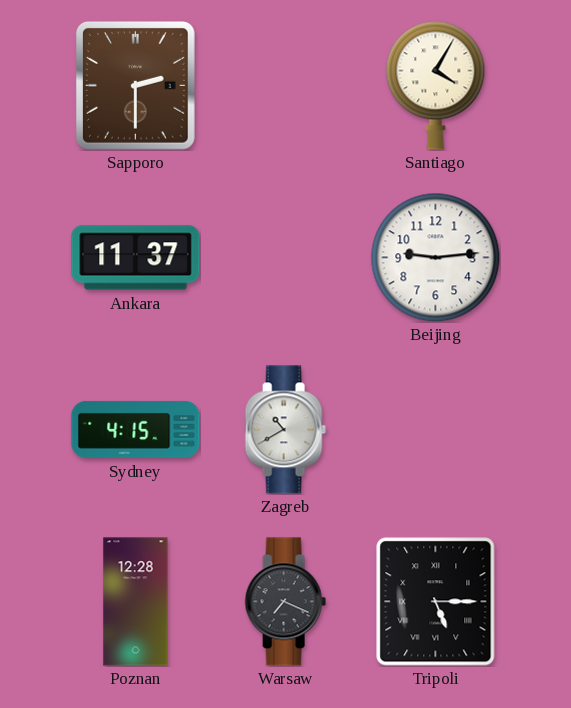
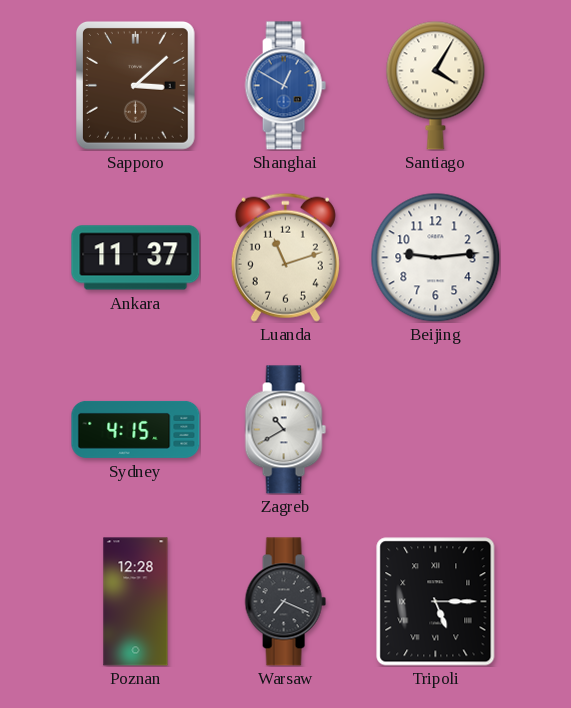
Sapporo: 2:30 -> 3:08
Shanghai: none -> 12:50
Luanda: none -> 11:12
